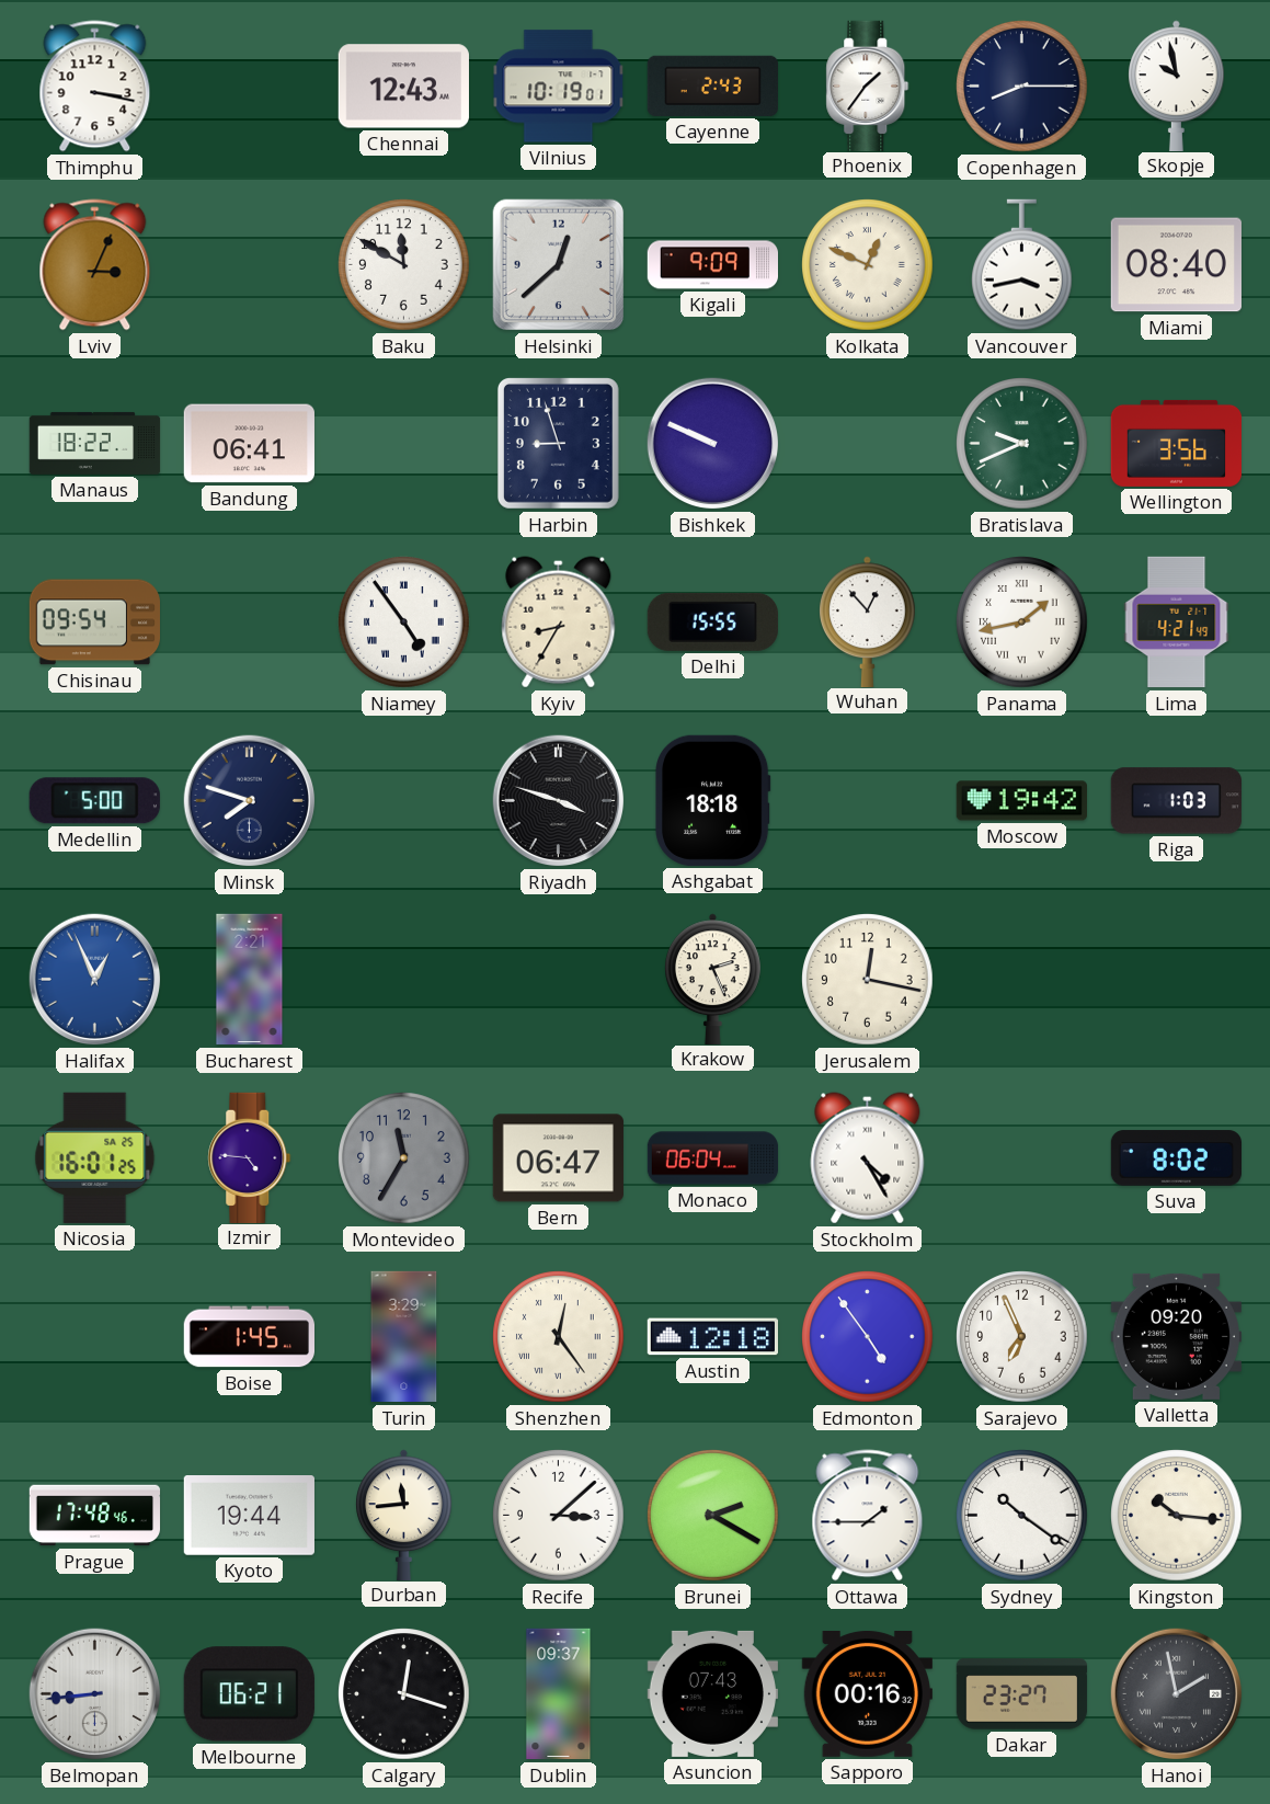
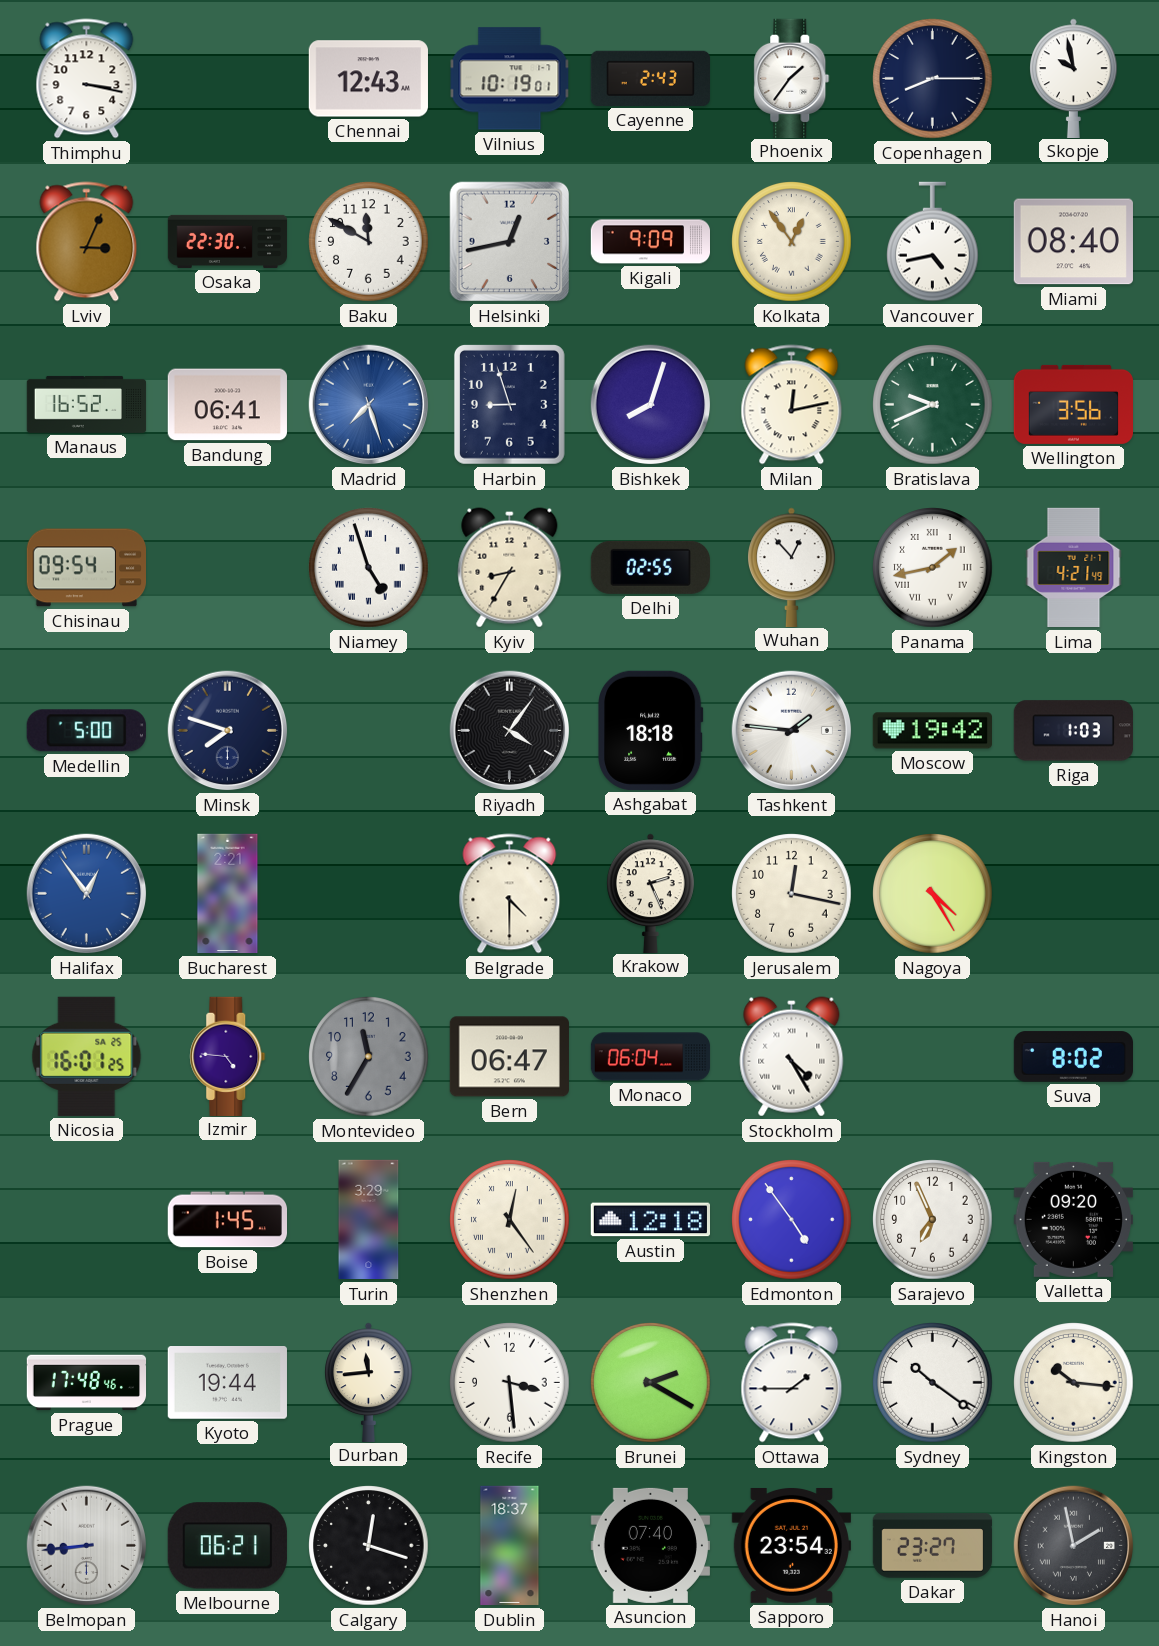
Osaka: none -> 22:30
Helsinki: 12:38 -> 12:43
Kolkata: 12:49 -> 12:54
Vancouver: 3:43 -> 4:43
Manaus: 18:22 -> 16:52
Madrid: none -> 7:27
Bishkek: 9:49 -> 8:03
Milan: none -> 12:13
Niamey: 4:54 -> 4:57
Delhi: 15:55 -> 02:55
Riyadh: 3:48 -> 4:06
Tashkent: none -> 1:46
Halifax: 12:56 -> 12:54
Belgrade: none -> 4:30
Nagoya: none -> 4:25
Recife: 3:08 -> 3:29
Dublin: 09:37 -> 18:37
Asuncion: 07:43 -> 07:40
Sapporo: 00:16 -> 23:54
